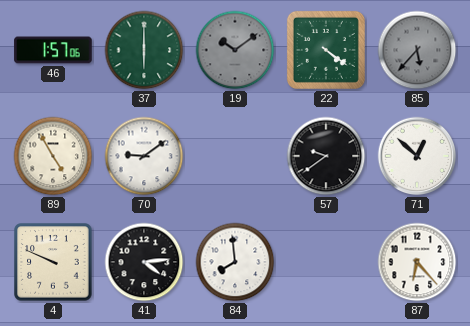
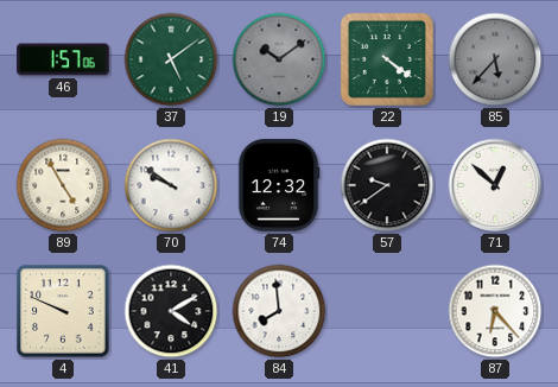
37: 6:00 -> 5:09
70: 9:09 -> 9:51
74: none -> 12:32
41: 4:14 -> 4:10
